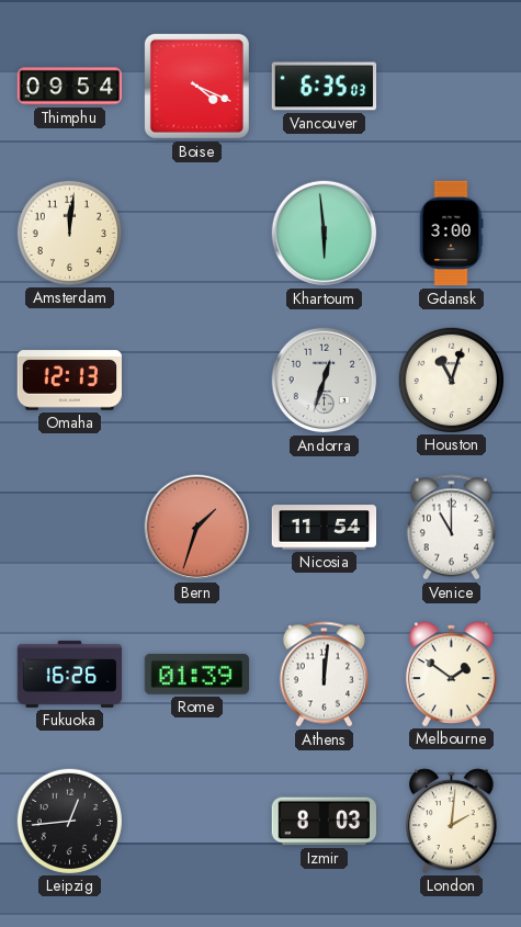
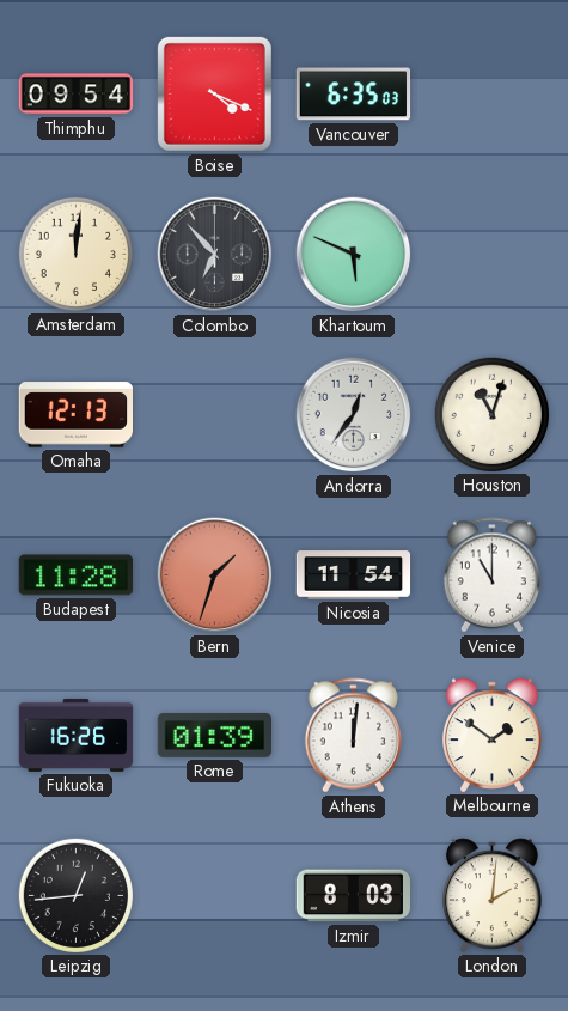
Colombo: none -> 6:53
Khartoum: 5:59 -> 5:49
Gdansk: 3:00 -> none
Andorra: 12:33 -> 12:36
Budapest: none -> 11:28
